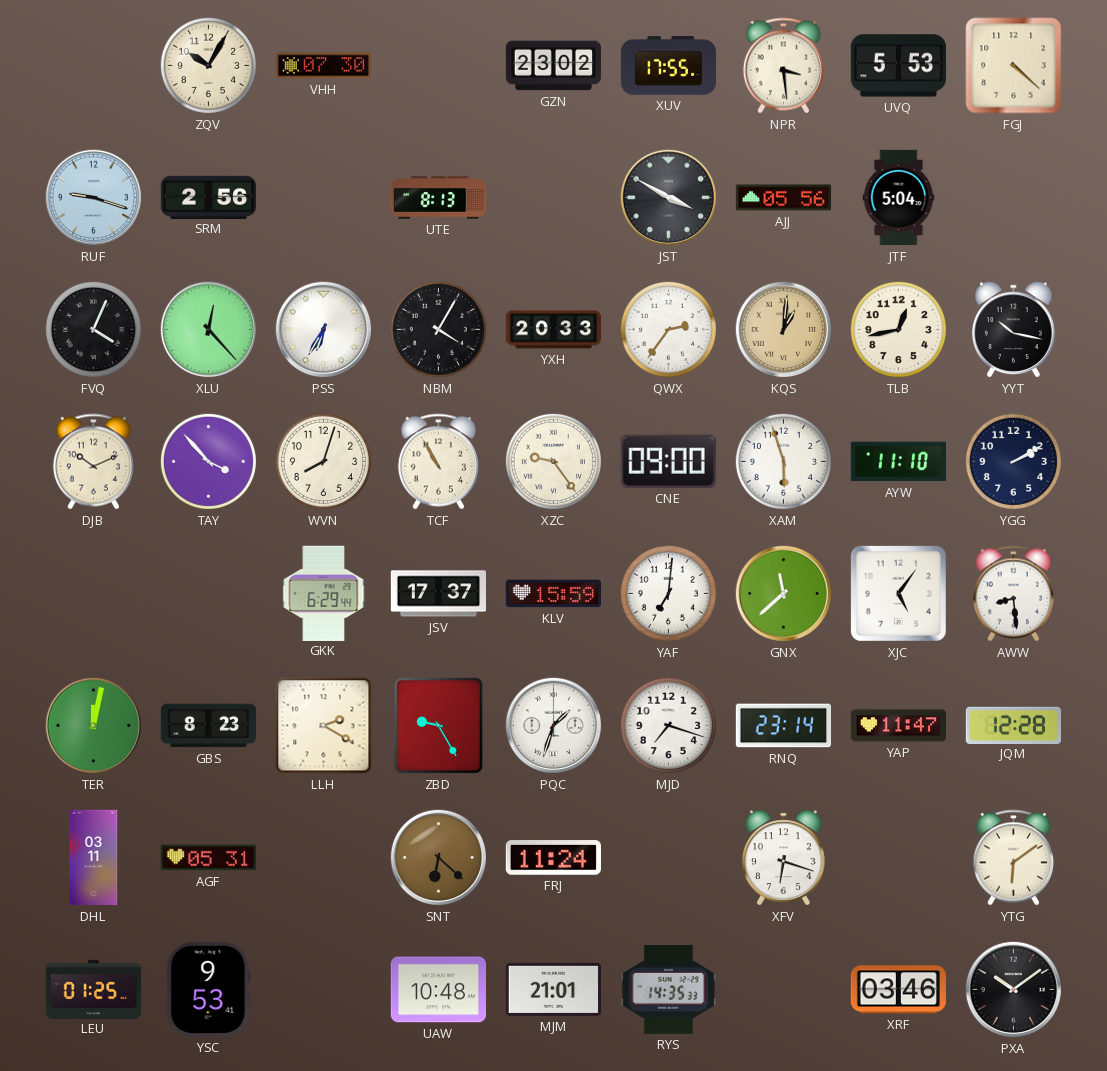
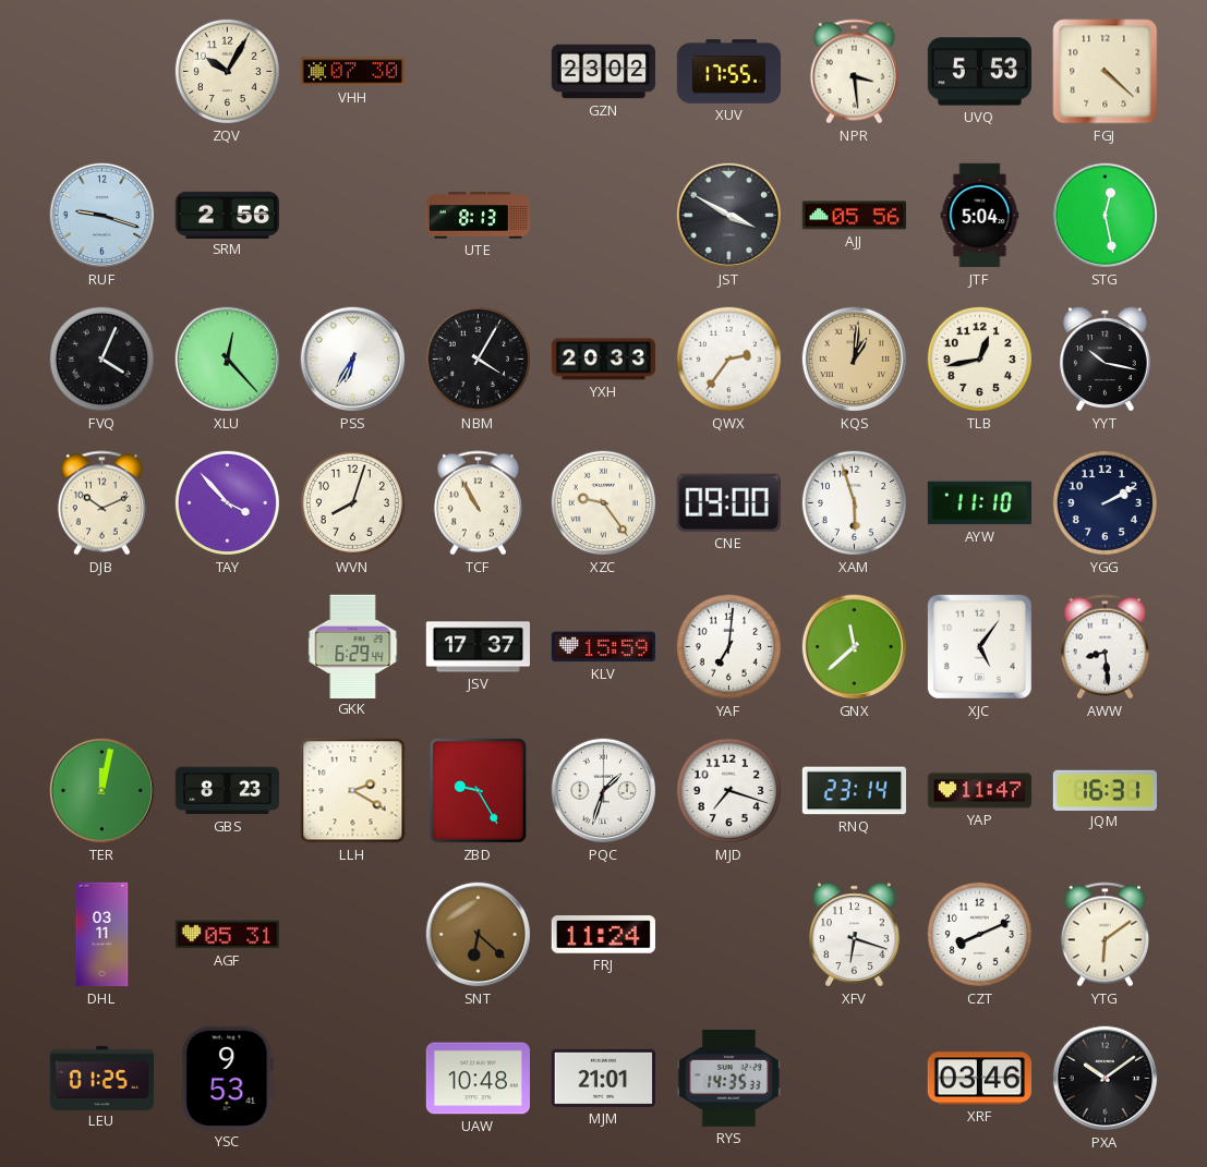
STG: none -> 12:28
JQM: 12:28 -> 16:31
CZT: none -> 8:11
